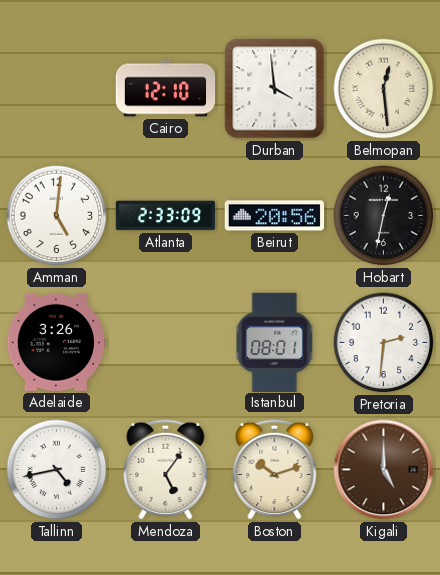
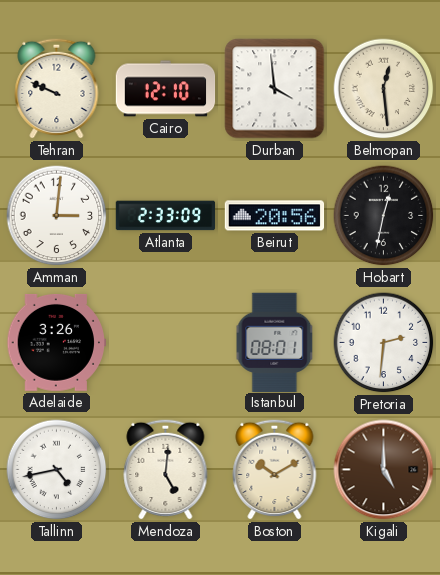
Tehran: none -> 9:49
Amman: 5:01 -> 3:01
Mendoza: 5:06 -> 5:01
Boston: 10:12 -> 10:10
